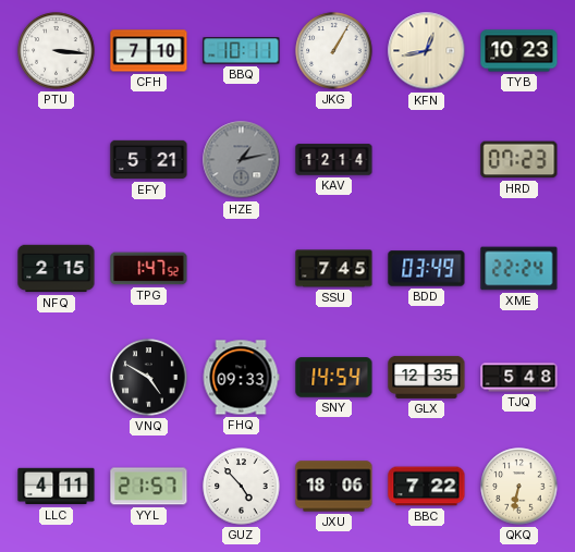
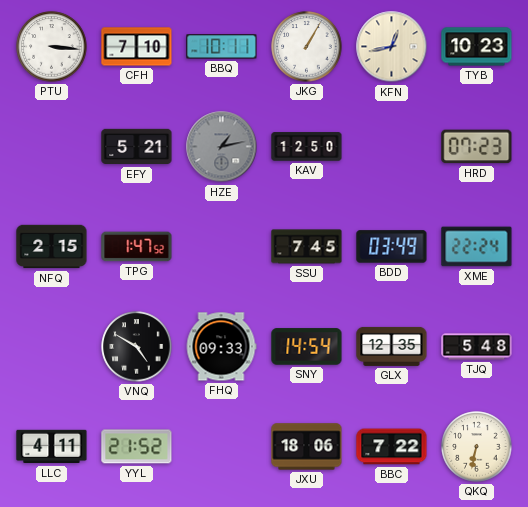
KAV: 12:14 -> 12:50
YYL: 21:57 -> 21:52
GUZ: 4:53 -> none
